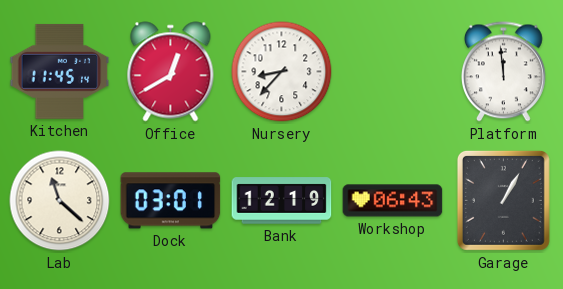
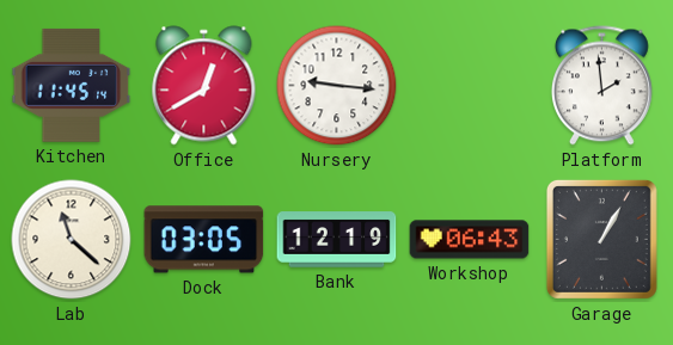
Nursery: 8:37 -> 9:16
Platform: 11:59 -> 1:59
Dock: 03:01 -> 03:05
